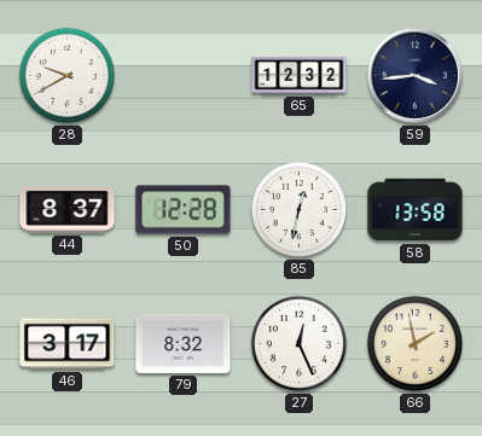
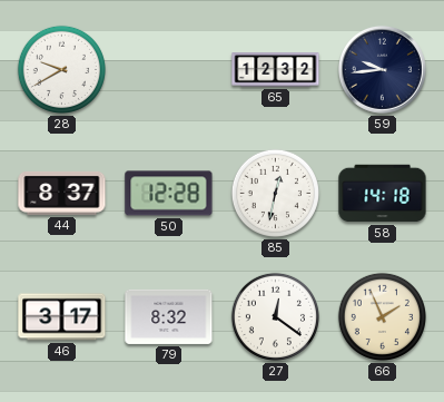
59: 3:44 -> 9:44
58: 13:58 -> 14:18
27: 12:26 -> 12:21
66: 1:58 -> 1:56
